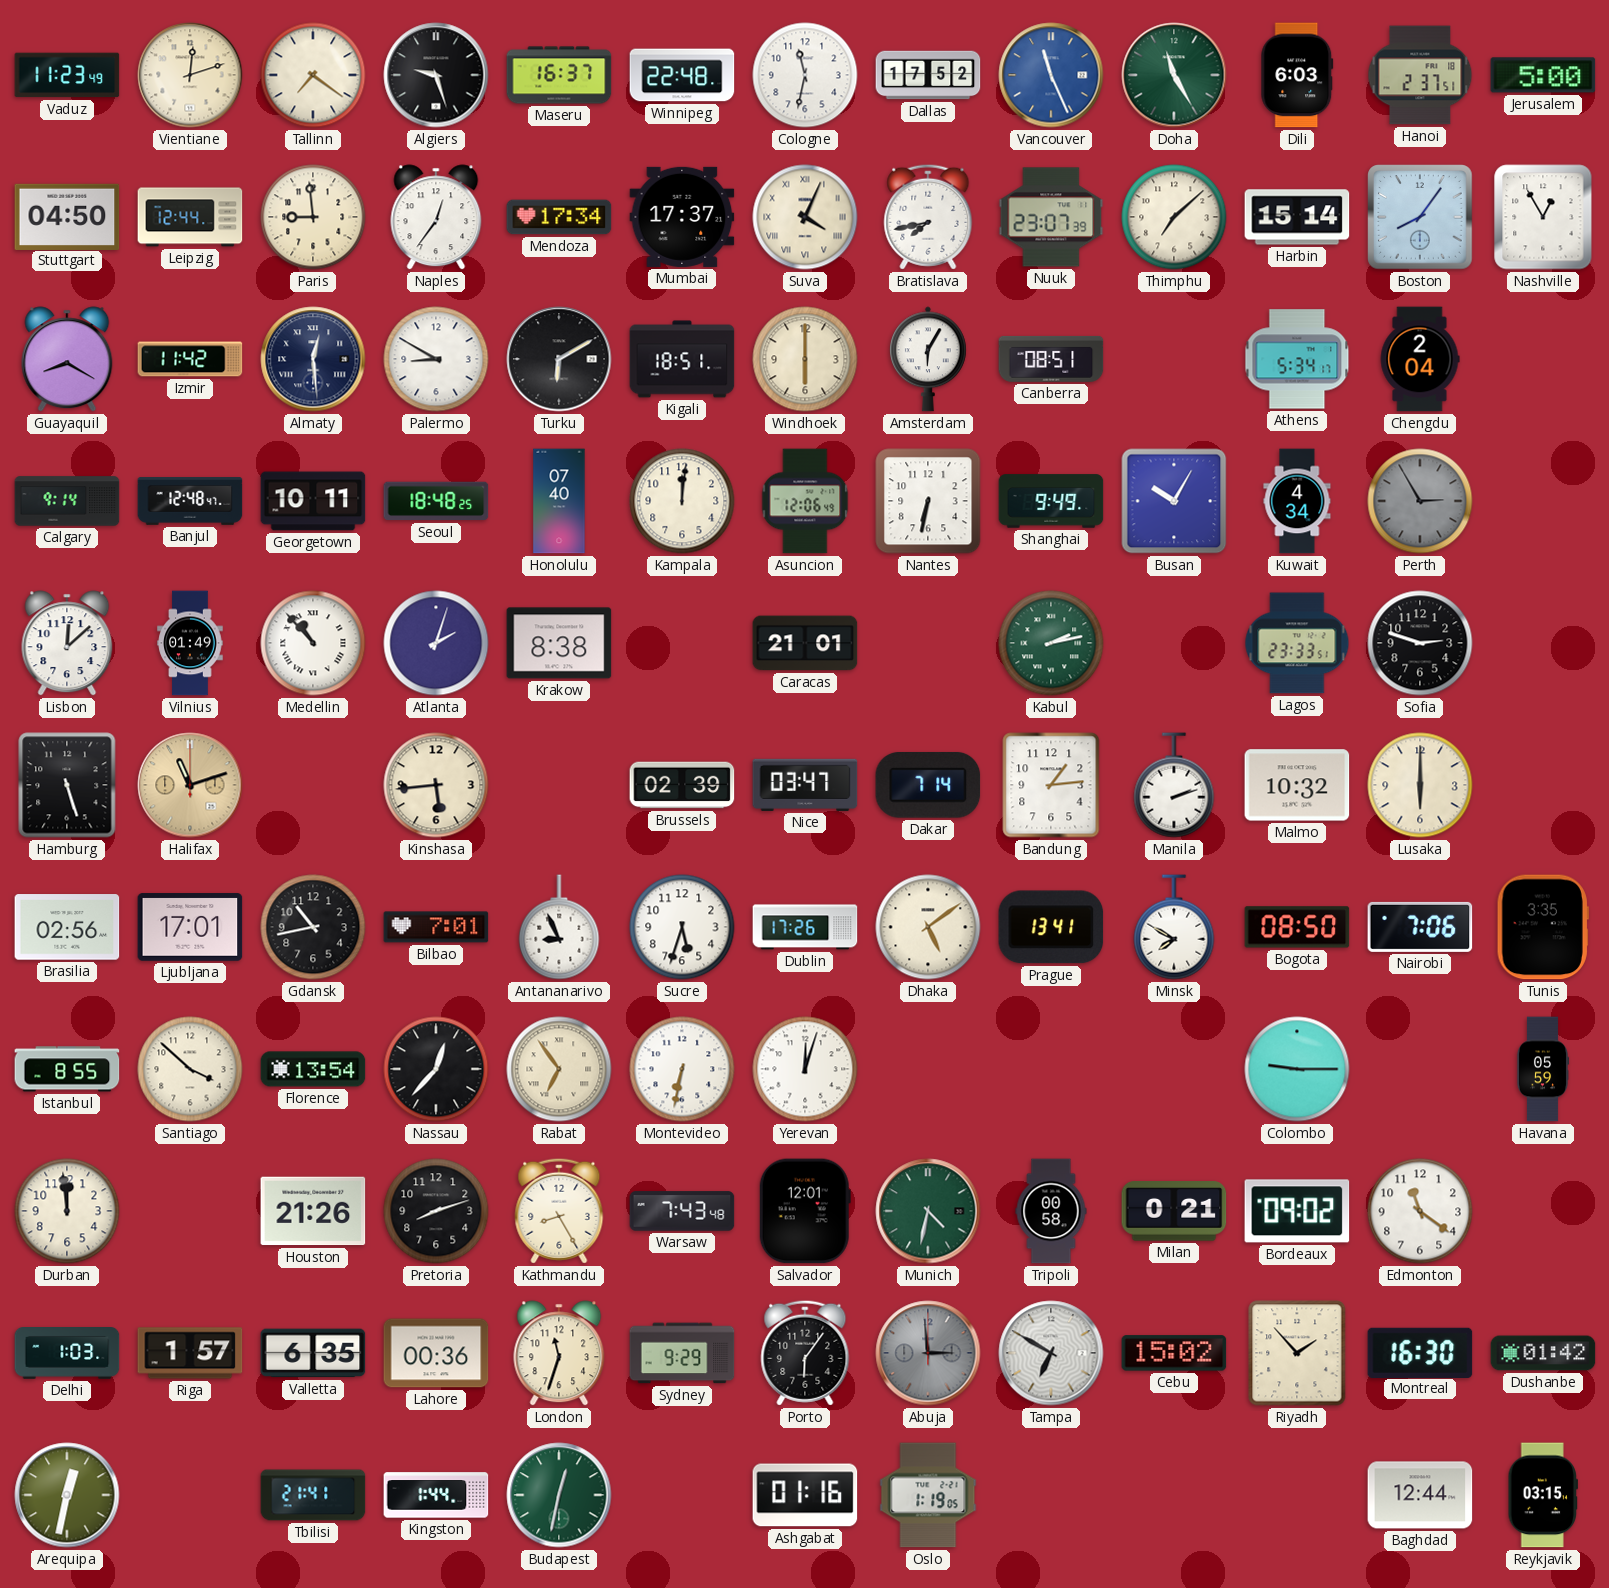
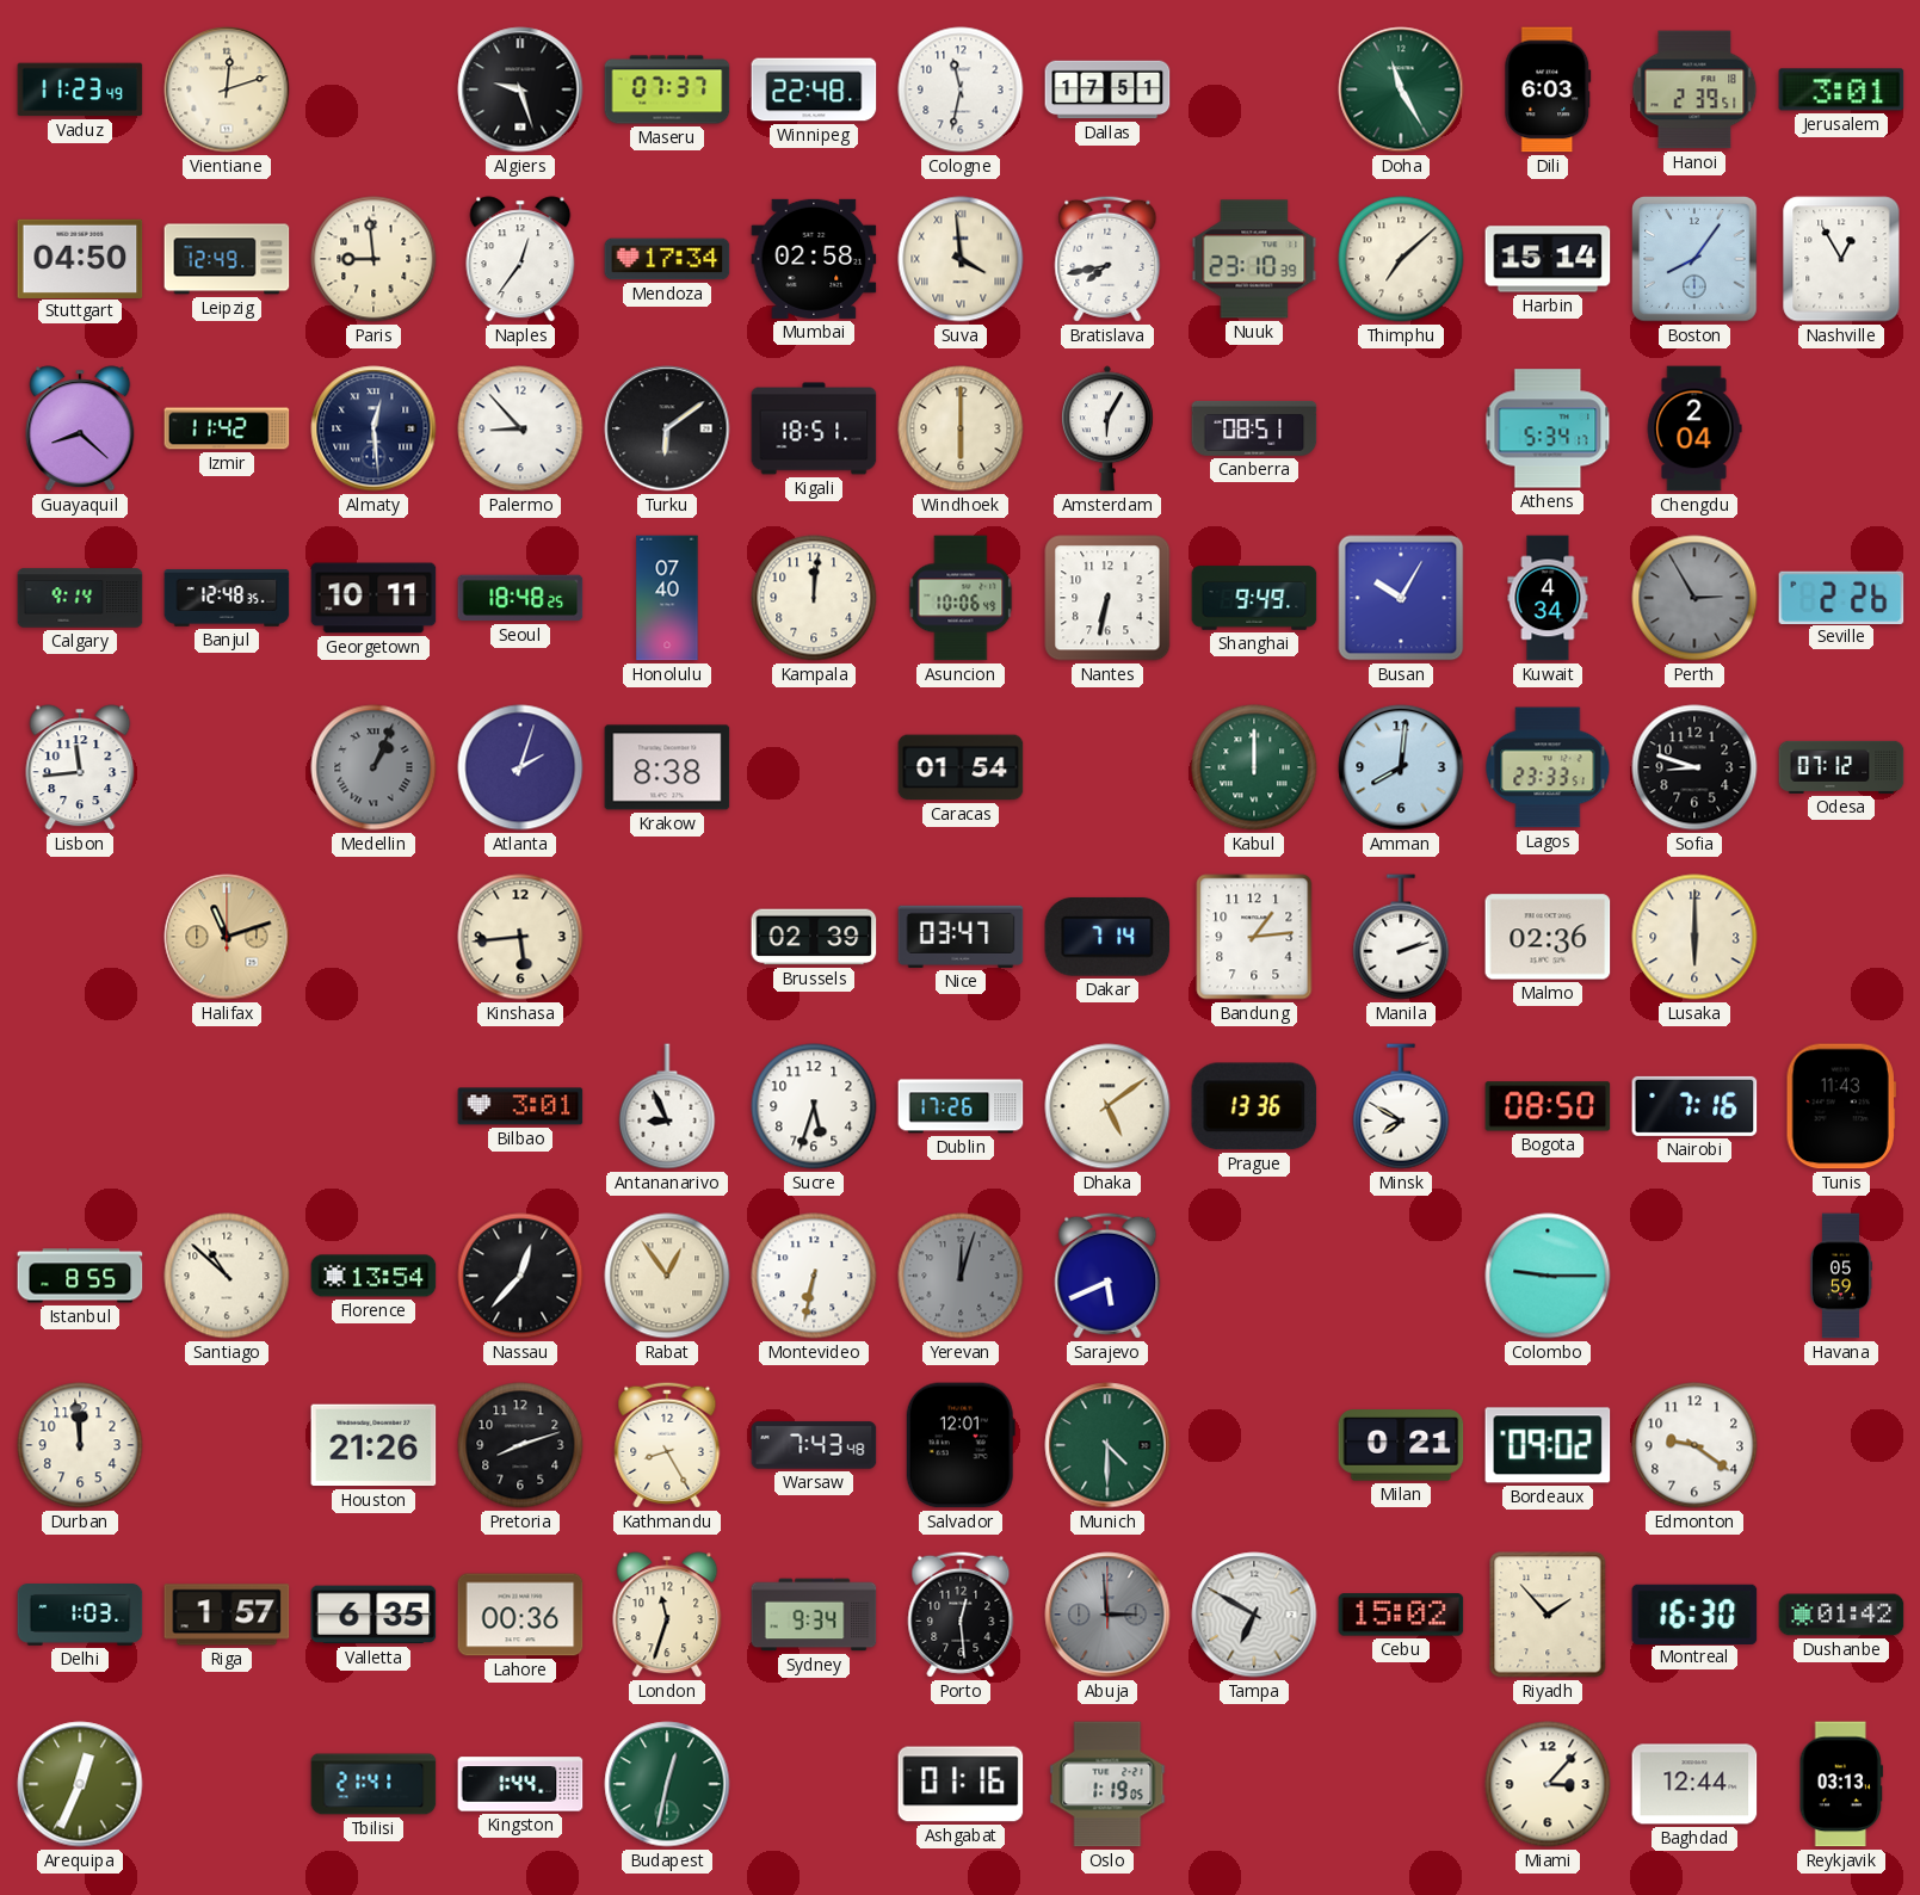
Tallinn: 7:21 -> none
Maseru: 16:37 -> 07:37
Dallas: 17:52 -> 17:51
Vancouver: 11:26 -> none
Hanoi: 2:37 -> 2:39
Jerusalem: 5:00 -> 3:01
Leipzig: 12:44 -> 12:49
Mumbai: 17:37 -> 02:58
Suva: 4:04 -> 3:59
Nuuk: 23:07 -> 23:10
Guayaquil: 8:20 -> 8:22
Palermo: 8:50 -> 8:53
Turku: 6:10 -> 6:09
Banjul: 12:48:47 -> 12:48:35
Asuncion: 12:06 -> 10:06
Seville: none -> 2:26
Lisbon: 12:08 -> 11:44
Vilnius: 01:49 -> none
Medellin: 10:53 -> 1:04
Medellin dial: white -> grey
Caracas: 21:01 -> 01:54
Kabul: 2:13 -> 12:00
Amman: none -> 8:01
Sofia: 2:48 -> 8:48
Odesa: none -> 07:12
Hamburg: 5:27 -> none
Malmo: 10:32 -> 02:36
Brasilia: 02:56 -> none
Ljubljana: 17:01 -> none
Gdansk: 10:43 -> none
Bilbao: 7:01 -> 3:01
Prague: 13:41 -> 13:36
Nairobi: 7:06 -> 7:16
Tunis: 3:35 -> 11:43
Santiago: 3:52 -> 10:52
Rabat: 6:54 -> 12:54
Yerevan dial: white -> grey
Sarajevo: none -> 5:41
Munich: 4:32 -> 4:30
Tripoli: 00:58 -> none
Edmonton: 11:21 -> 9:21
Sydney: 9:29 -> 9:34
Porto: 6:06 -> 12:29
Arequipa: 12:32 -> 12:34
Miami: none -> 3:07
Reykjavik: 03:15 -> 03:13
